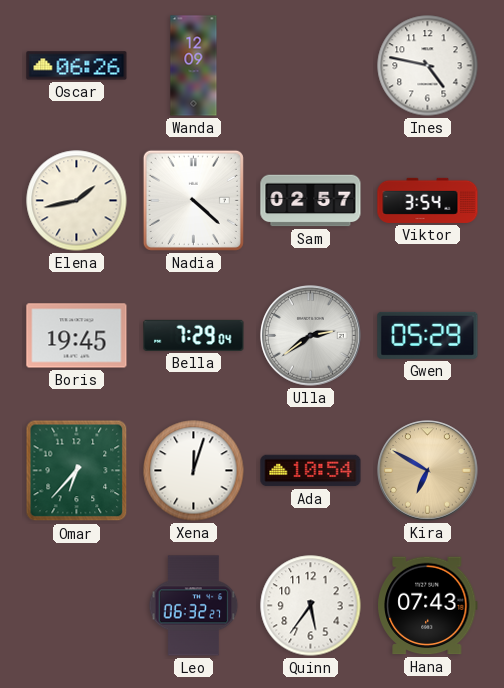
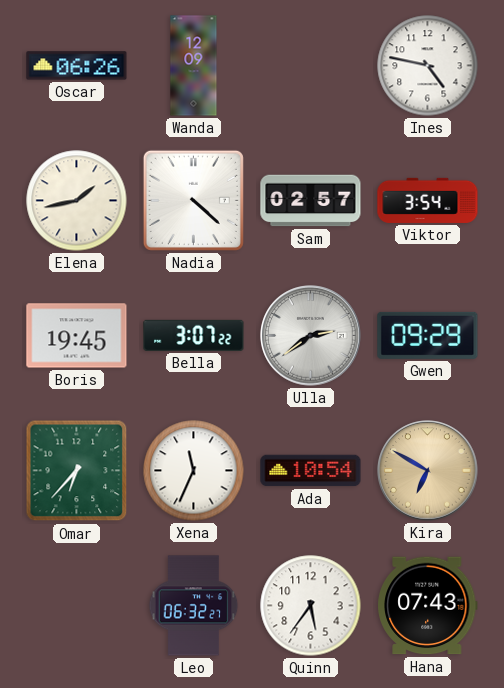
Bella: 7:29 -> 3:07
Gwen: 05:29 -> 09:29
Xena: 12:03 -> 11:34
